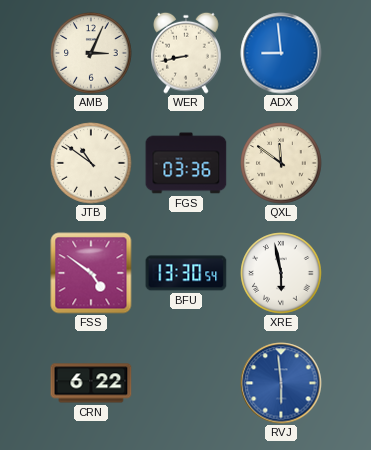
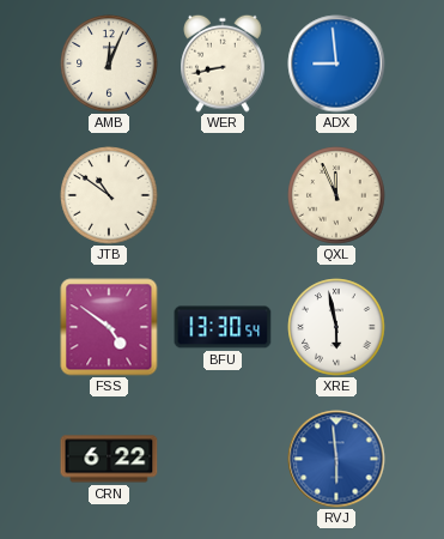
AMB: 3:04 -> 12:04
FGS: 03:36 -> none
QXL: 11:51 -> 11:56
